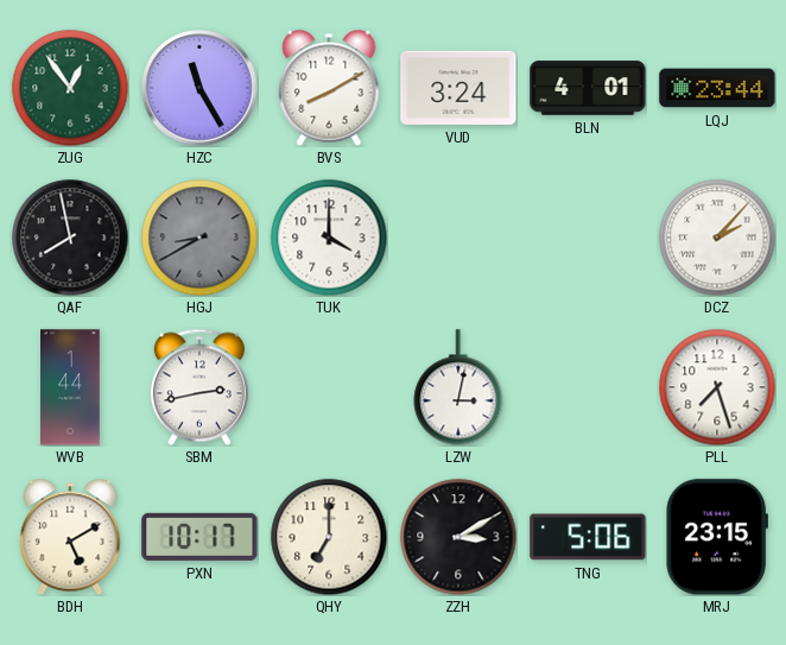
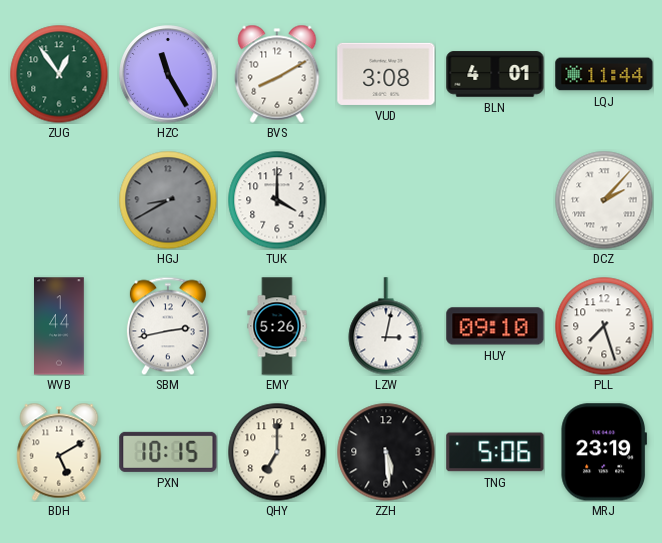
VUD: 3:24 -> 3:08
LQJ: 23:44 -> 11:44
QAF: 7:58 -> none
EMY: none -> 5:26
HUY: none -> 09:10
PXN: 10:17 -> 10:15
ZZH: 3:10 -> 5:29
MRJ: 23:15 -> 23:19
